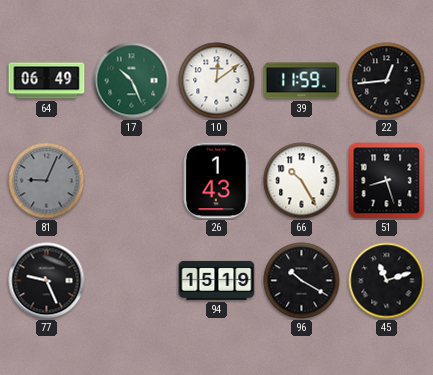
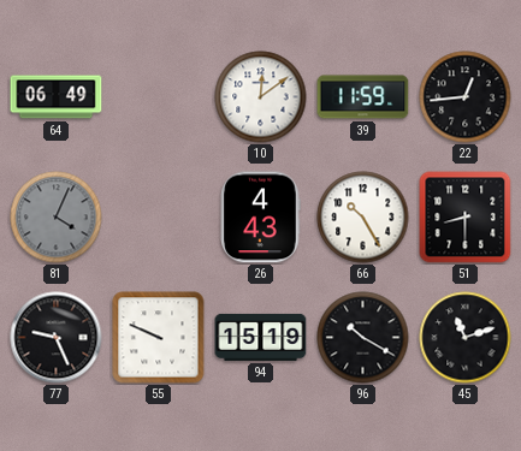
17: 10:26 -> none
81: 9:04 -> 4:04
26: 1:43 -> 4:43
51: 8:27 -> 8:30
55: none -> 9:49
